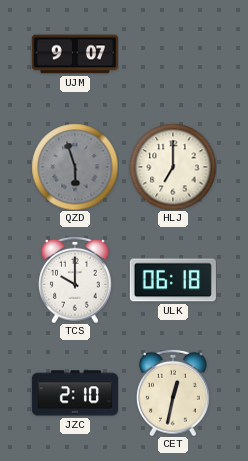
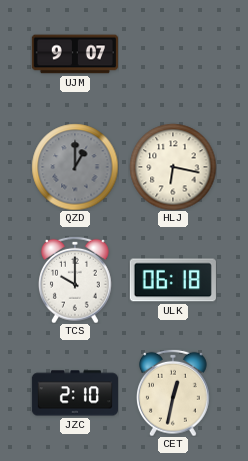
QZD: 5:57 -> 1:00
HLJ: 7:00 -> 6:17
